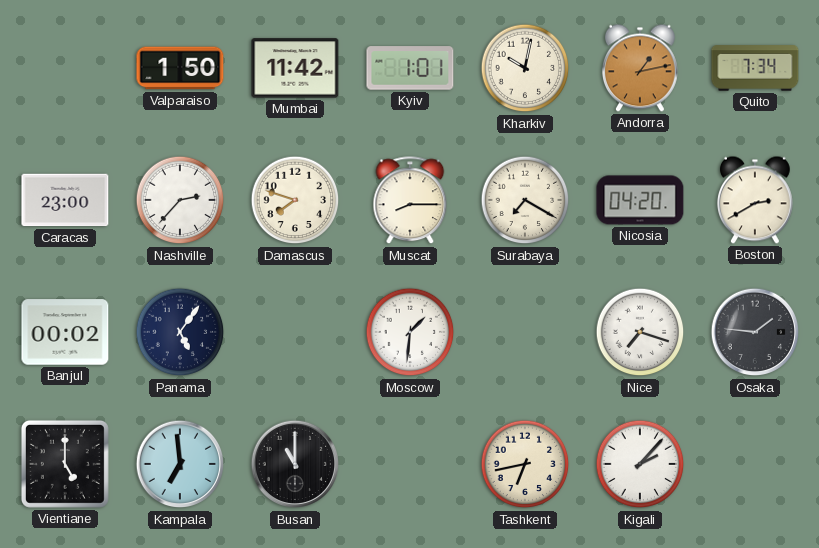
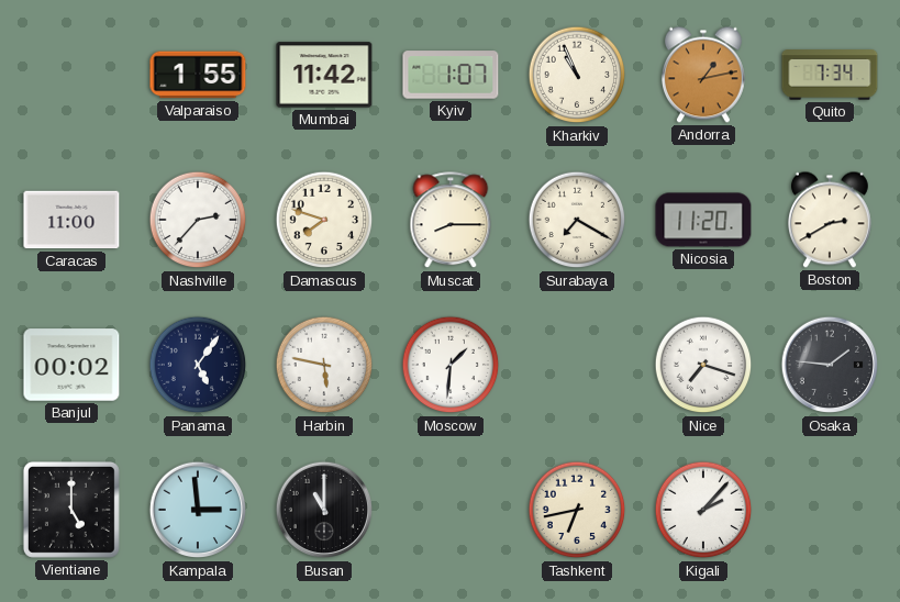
Valparaiso: 1:50 -> 1:55
Kyiv: 1:01 -> 1:07
Kharkiv: 10:02 -> 10:56
Caracas: 23:00 -> 11:00
Nicosia: 04:20 -> 11:20
Harbin: none -> 5:47
Kampala: 6:59 -> 2:59
